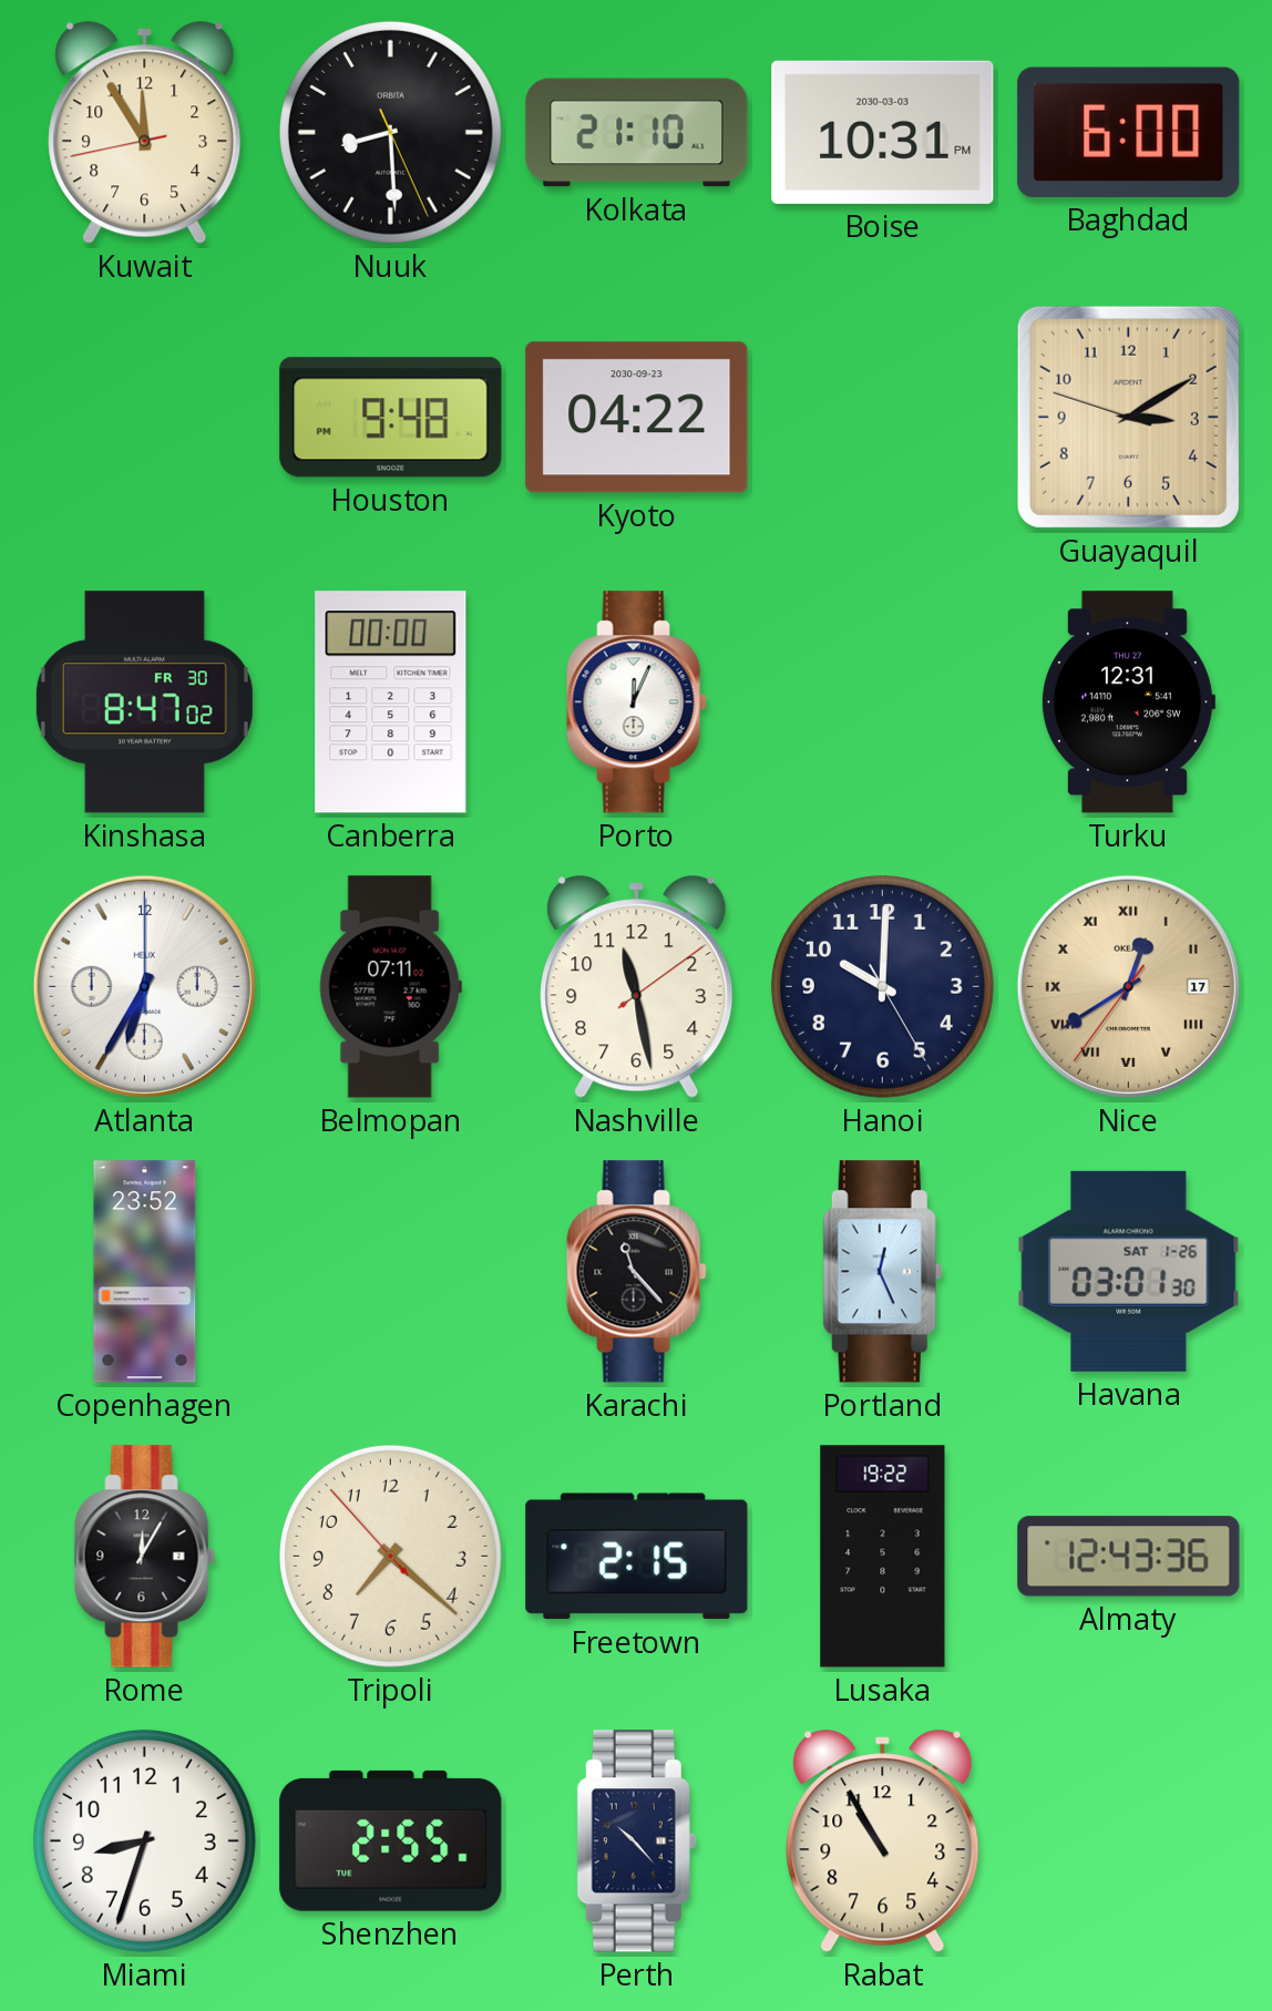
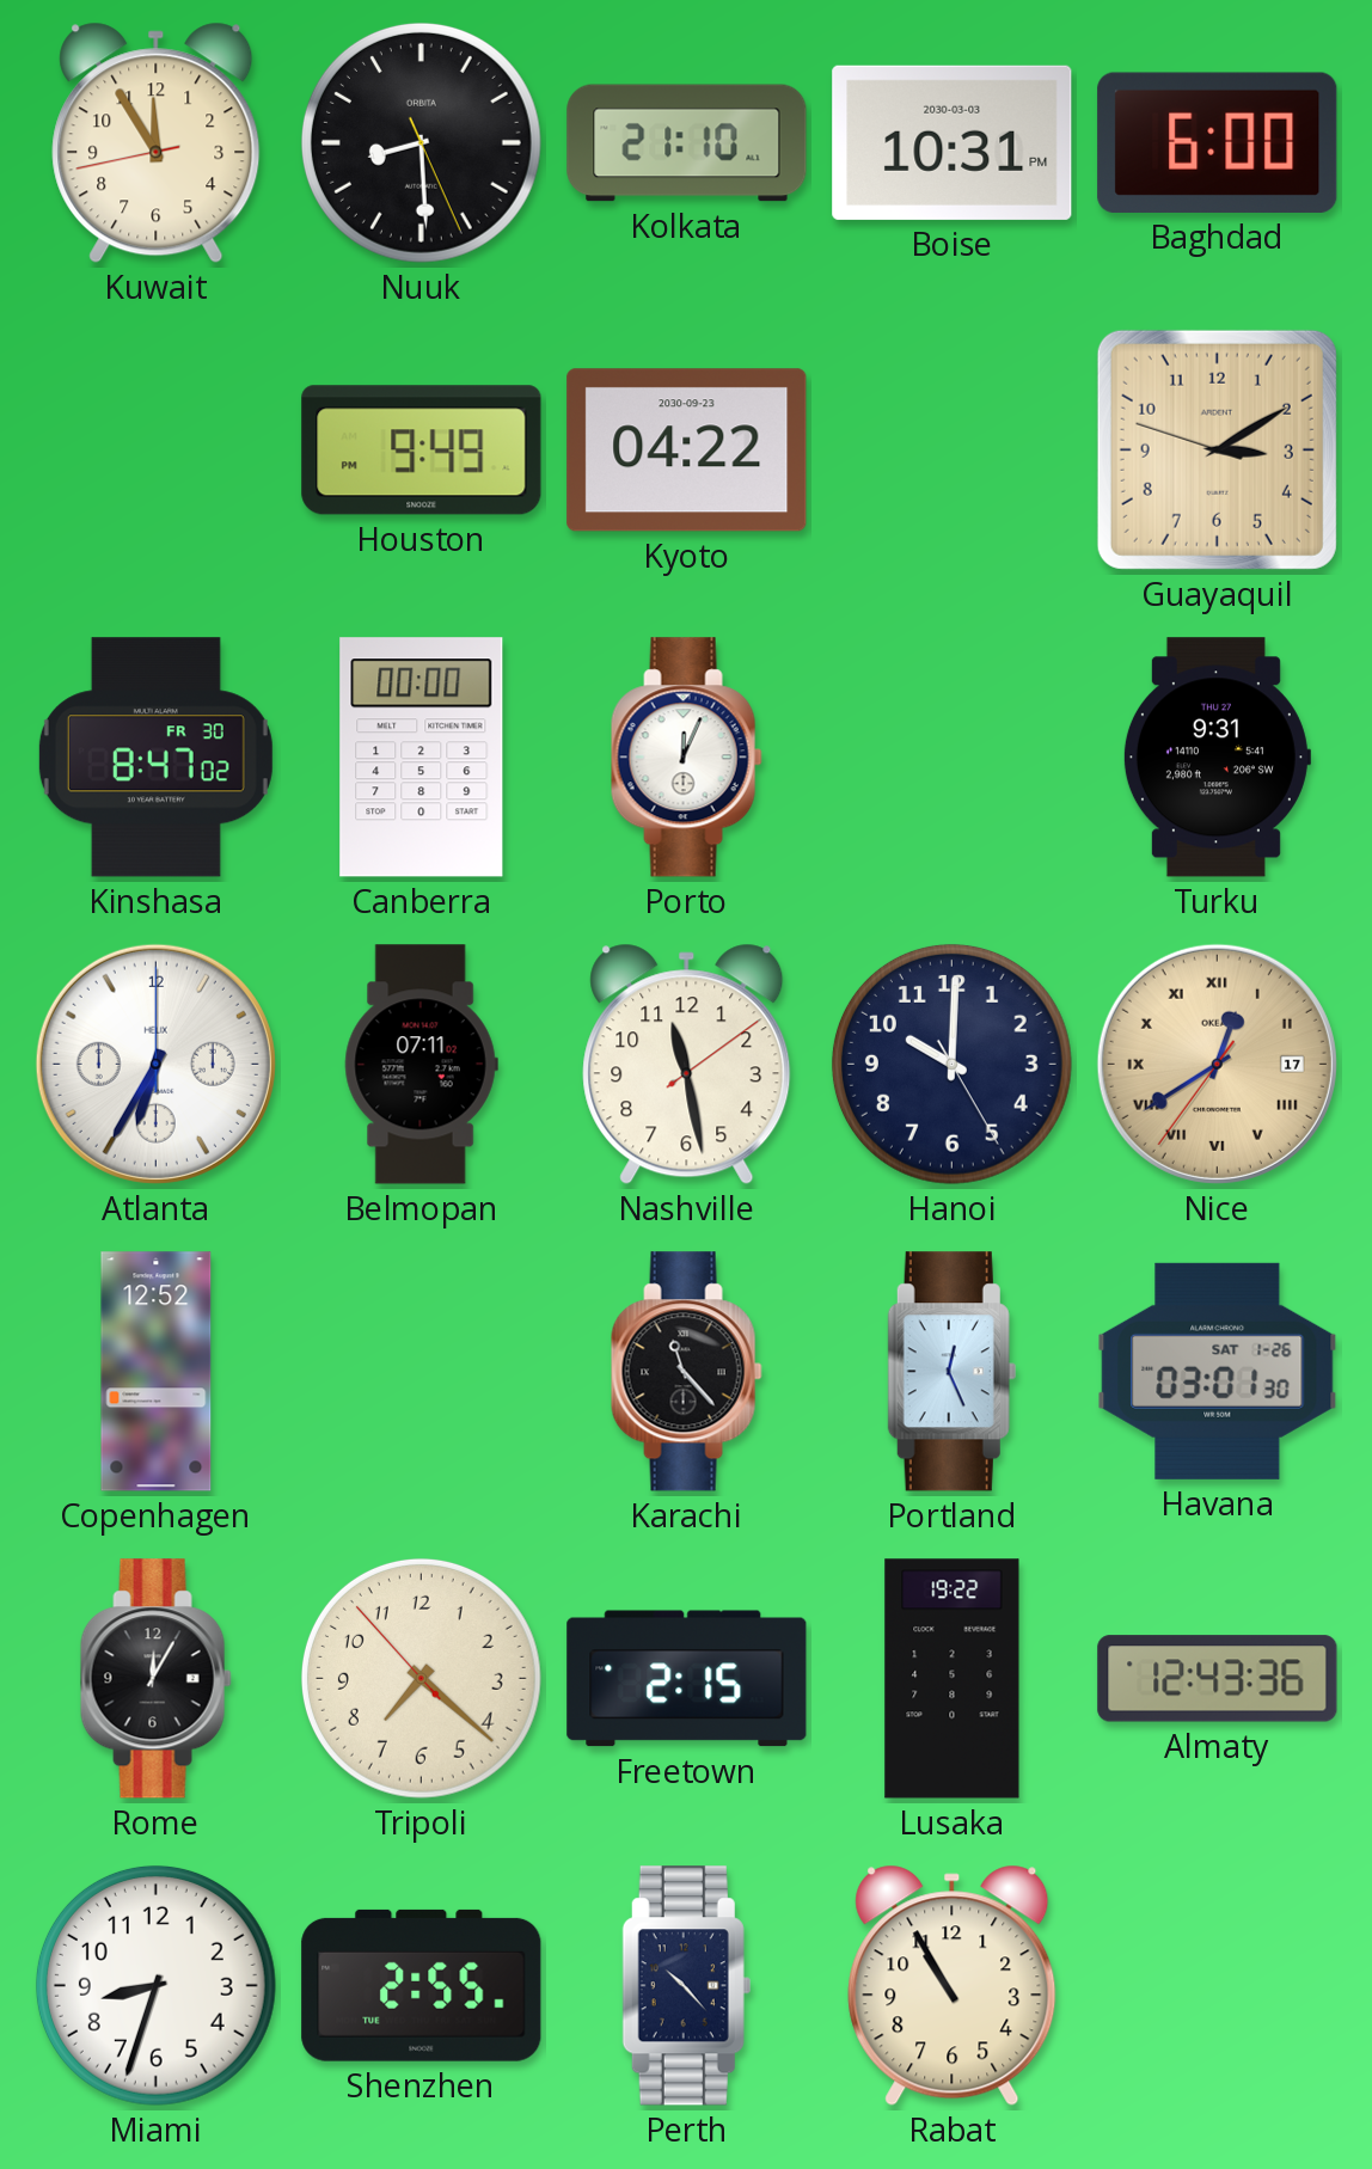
Houston: 9:48 -> 9:49
Turku: 12:31 -> 9:31
Copenhagen: 23:52 -> 12:52
